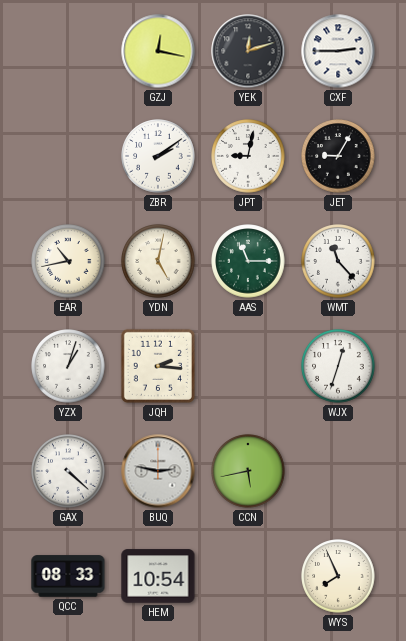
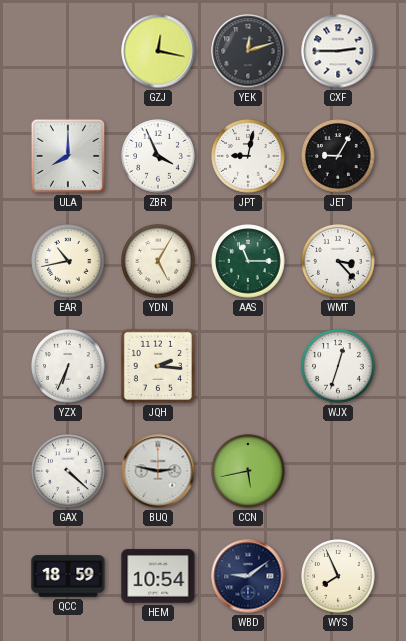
ULA: none -> 8:00
ZBR: 2:09 -> 3:56
YDN: 5:02 -> 5:05
WMT: 11:23 -> 3:23
YZX: 1:03 -> 6:34
QCC: 08:33 -> 18:59
WBD: none -> 9:09
